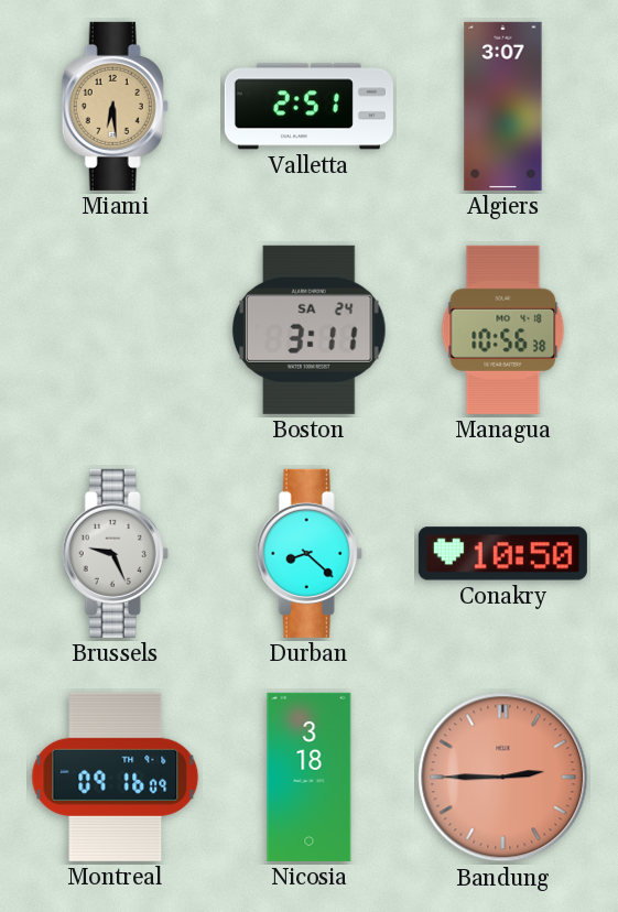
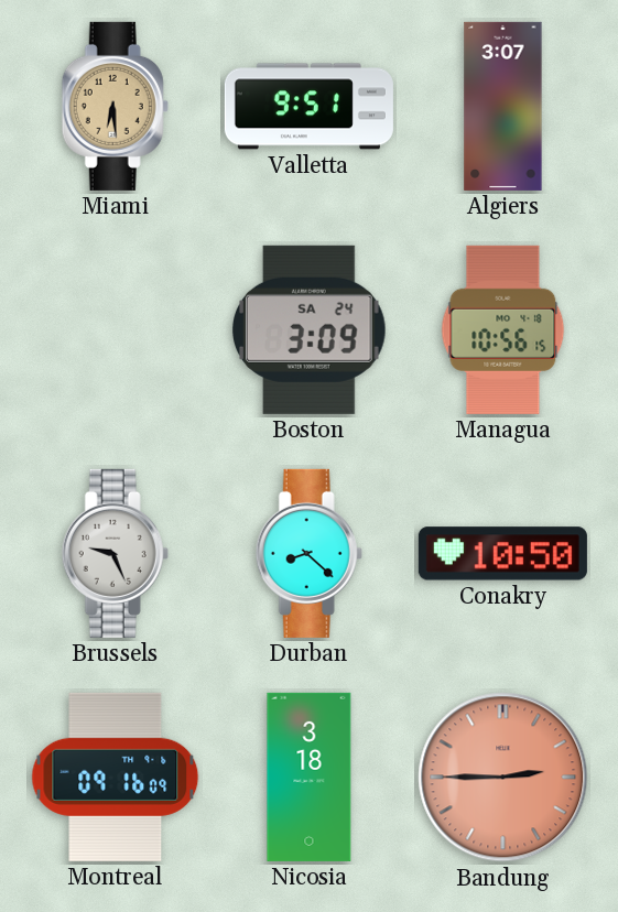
Valletta: 2:51 -> 9:51
Boston: 3:11 -> 3:09
Managua: 10:56:38 -> 10:56:15
